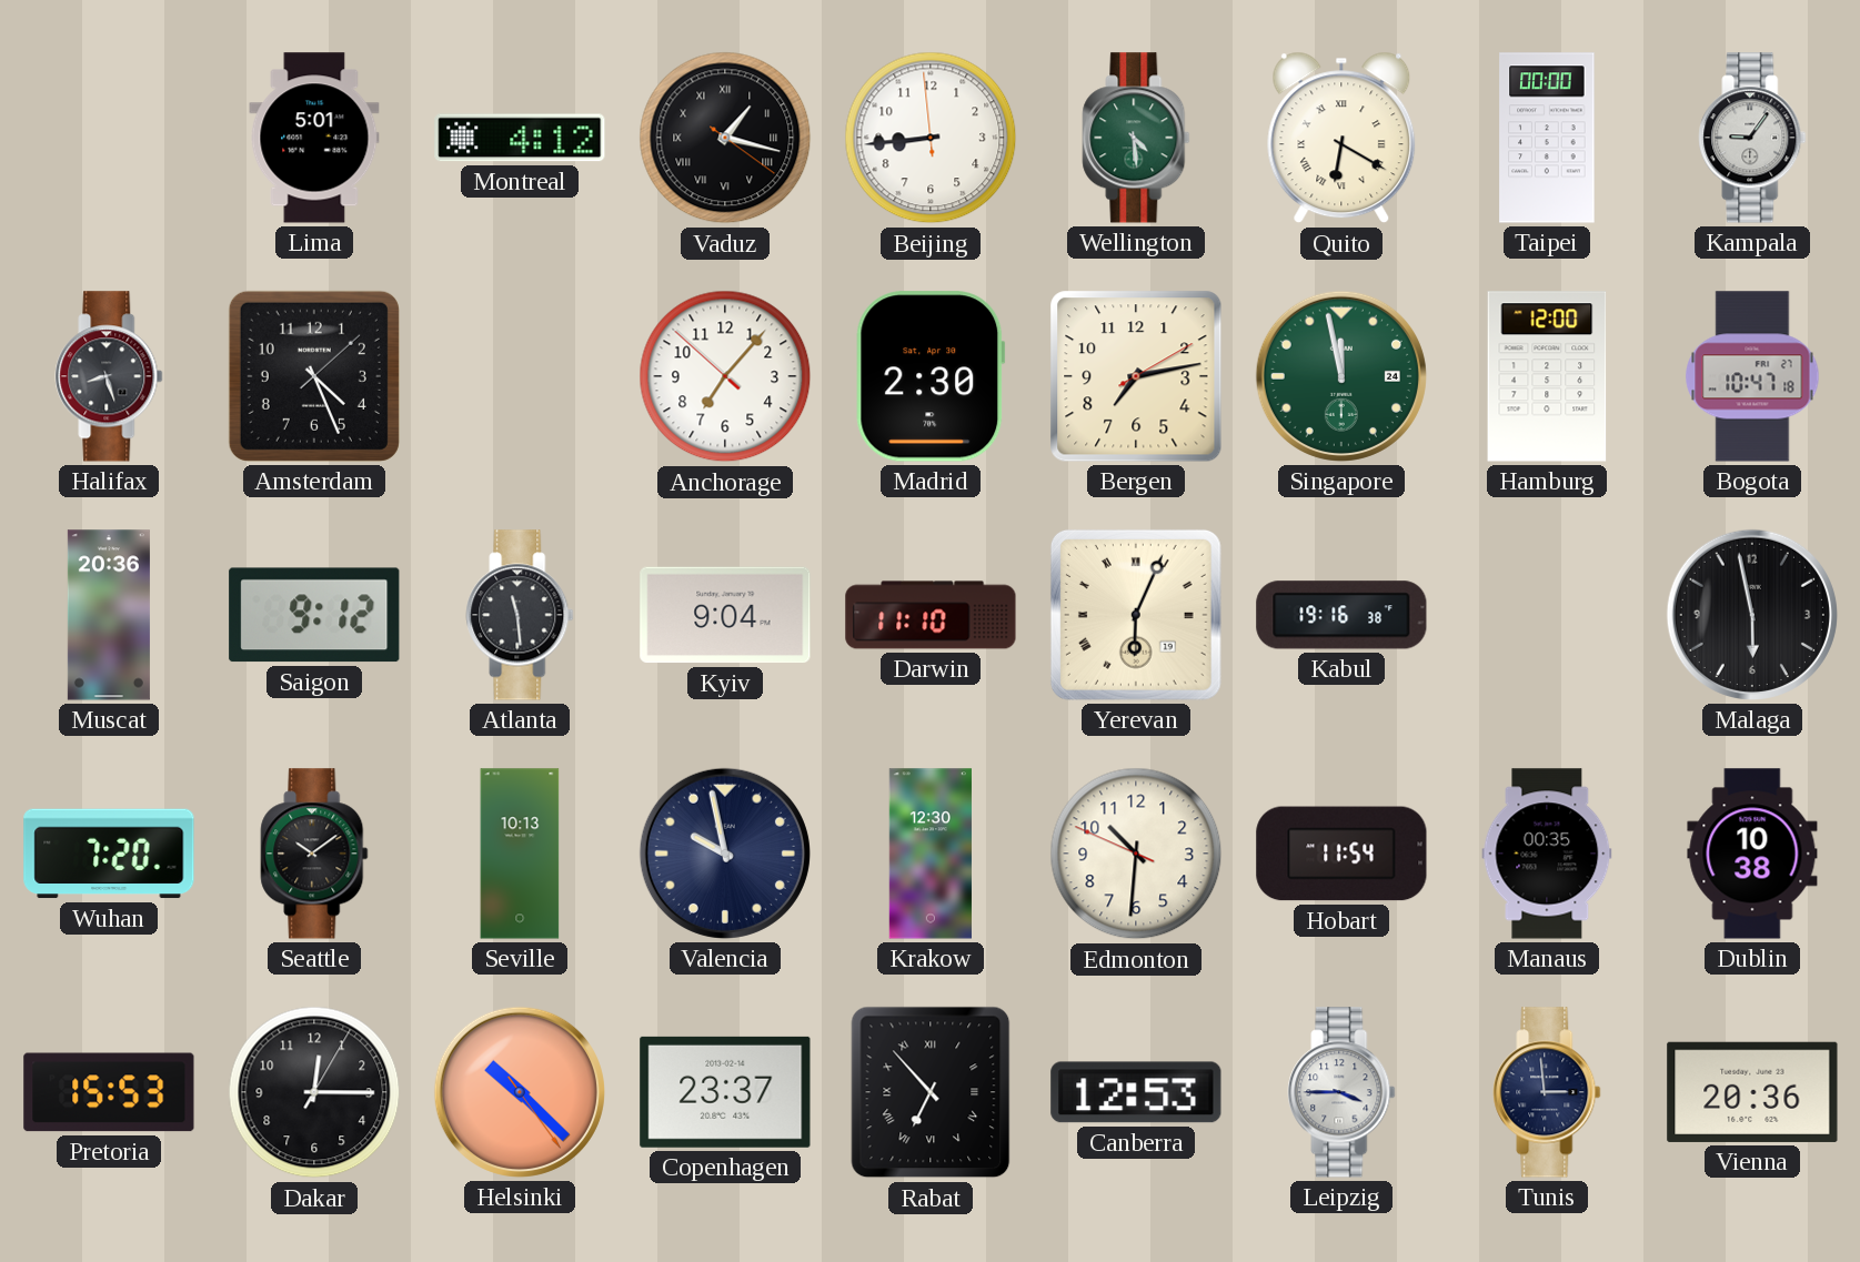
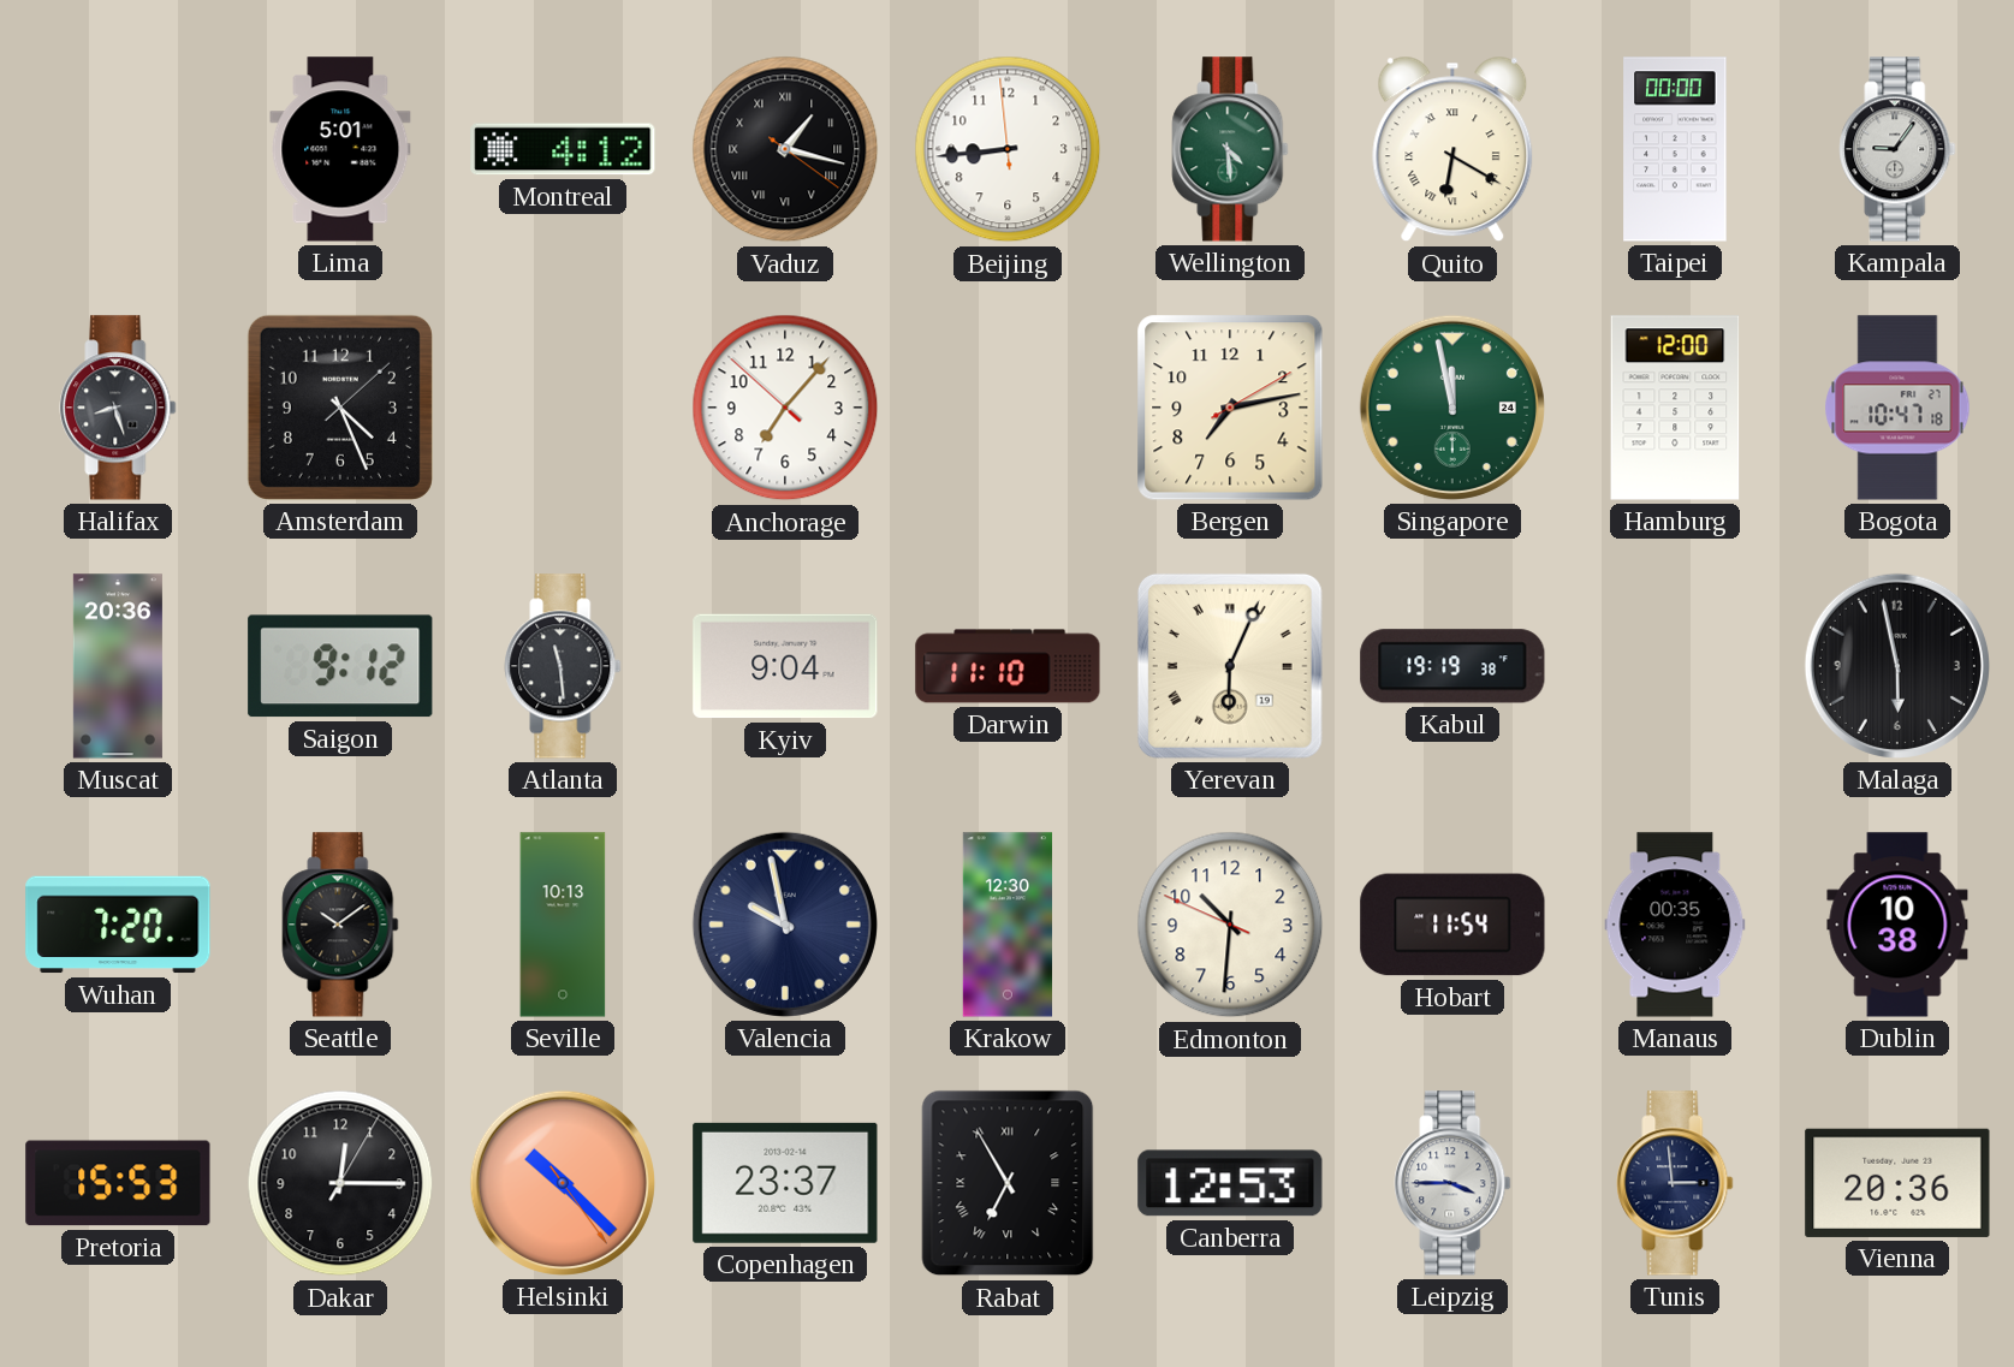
Madrid: 2:30 -> none
Kabul: 19:16 -> 19:19
Rabat: 6:53 -> 6:55
